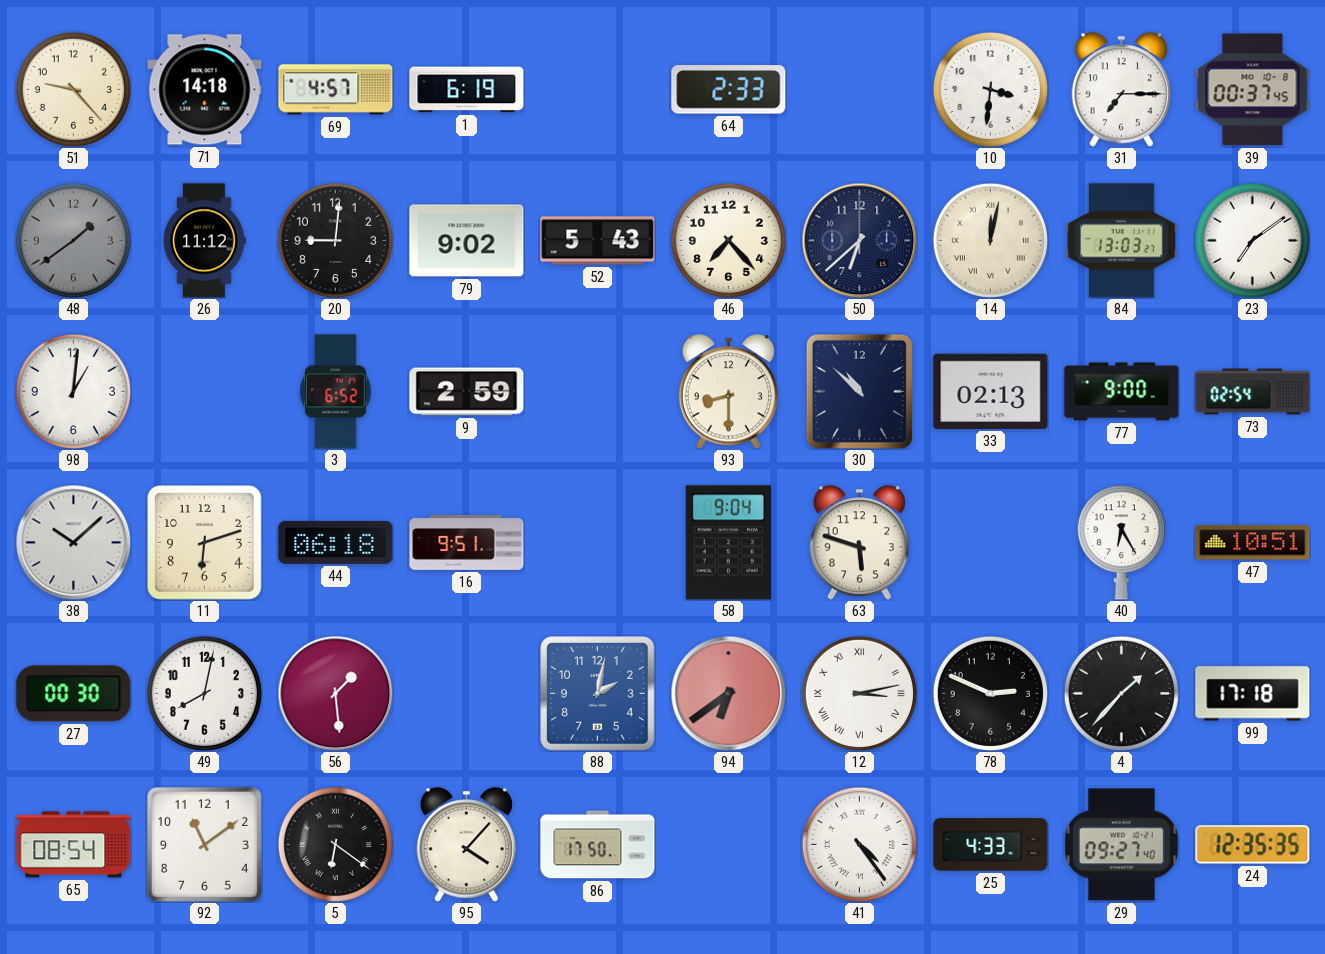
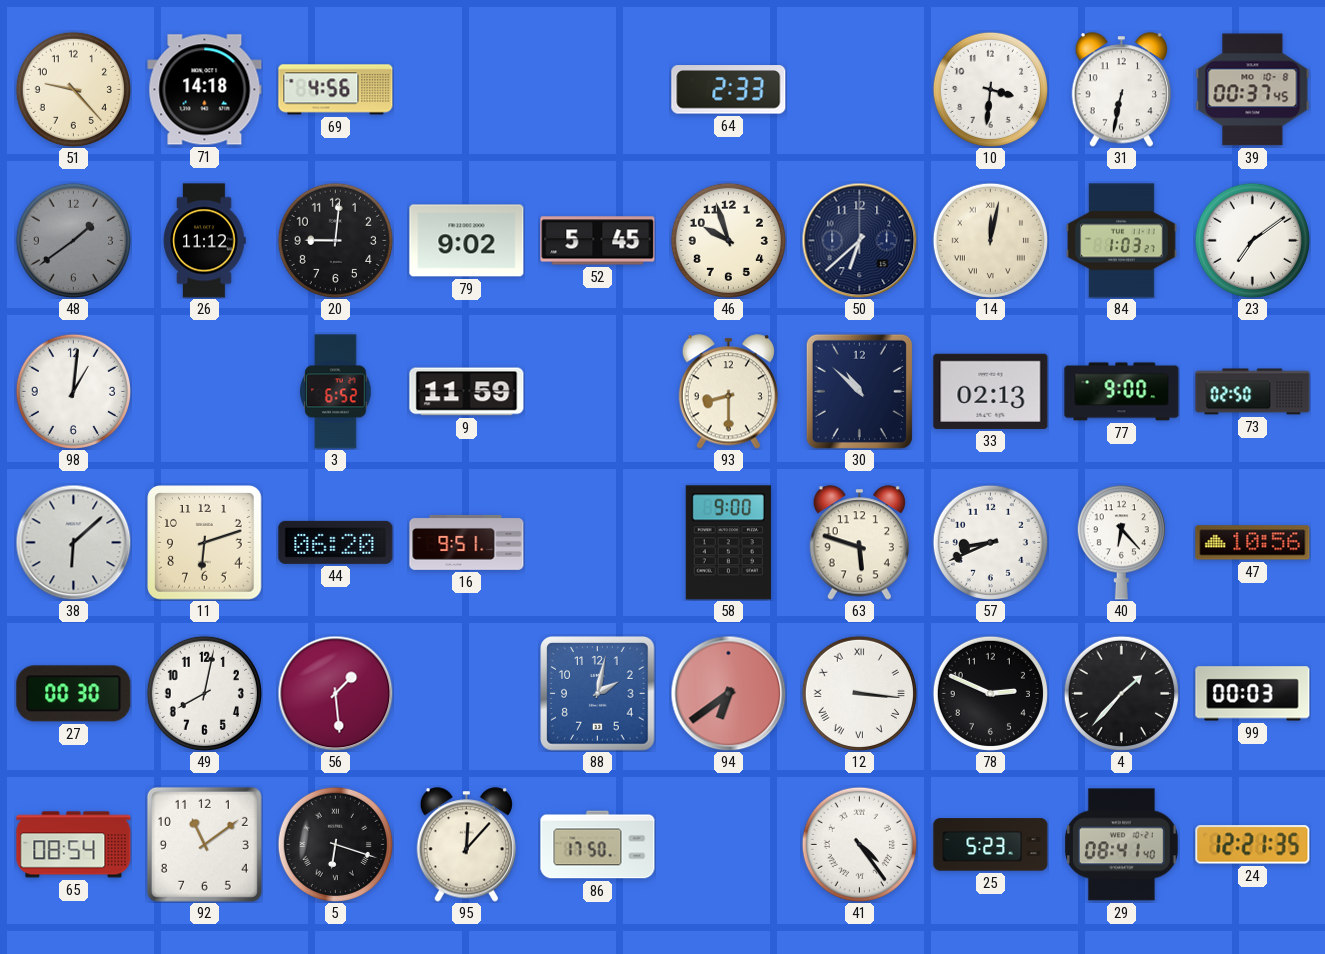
69: 4:57 -> 4:56
1: 6:19 -> none
31: 7:15 -> 6:32
52: 5:43 -> 5:45
46: 7:23 -> 9:57
84: 13:03 -> 1:03
9: 2:59 -> 11:59
73: 02:54 -> 02:50
38: 10:08 -> 6:08
44: 06:18 -> 06:20
58: 9:04 -> 9:00
57: none -> 8:41
40: 6:25 -> 6:23
47: 10:51 -> 10:56
12: 3:13 -> 3:16
99: 17:18 -> 00:03
5: 6:21 -> 6:18
95: 4:07 -> 12:07
25: 4:33 -> 5:23
29: 09:27 -> 08:41
24: 12:35 -> 12:21
